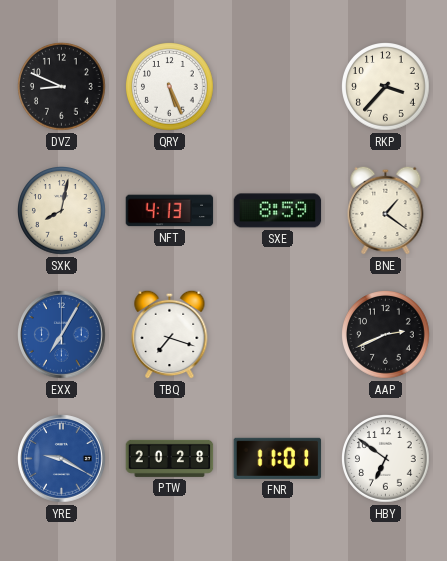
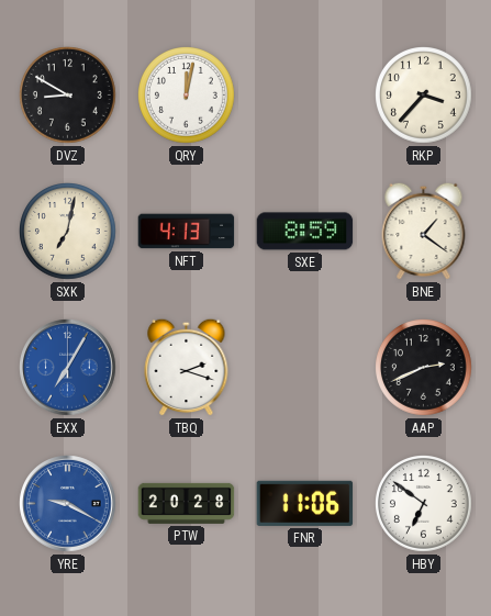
DVZ: 8:49 -> 8:50
QRY: 5:26 -> 12:02
SXK: 8:02 -> 7:02
TBQ: 7:18 -> 2:18
FNR: 11:01 -> 11:06
